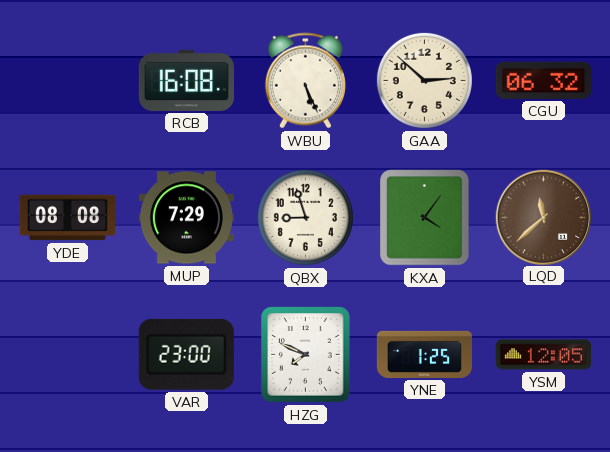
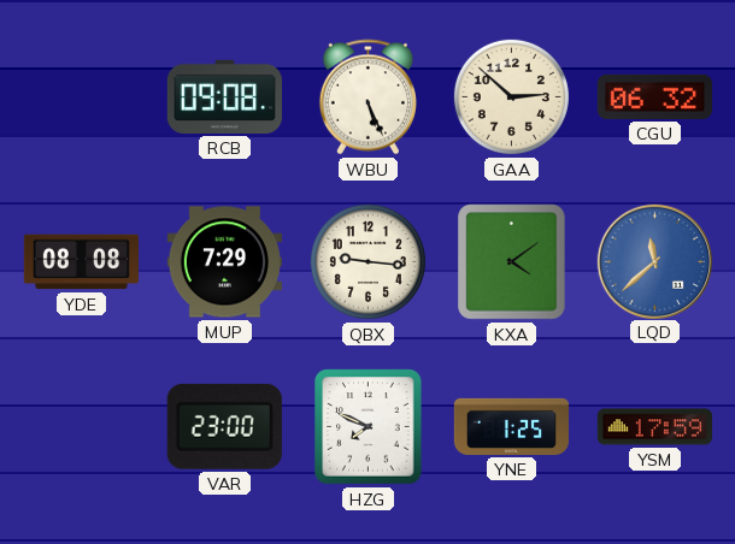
RCB: 16:08 -> 09:08
QBX: 8:57 -> 9:16
KXA: 4:06 -> 4:09
LQD dial: brown -> blue
YSM: 12:05 -> 17:59
